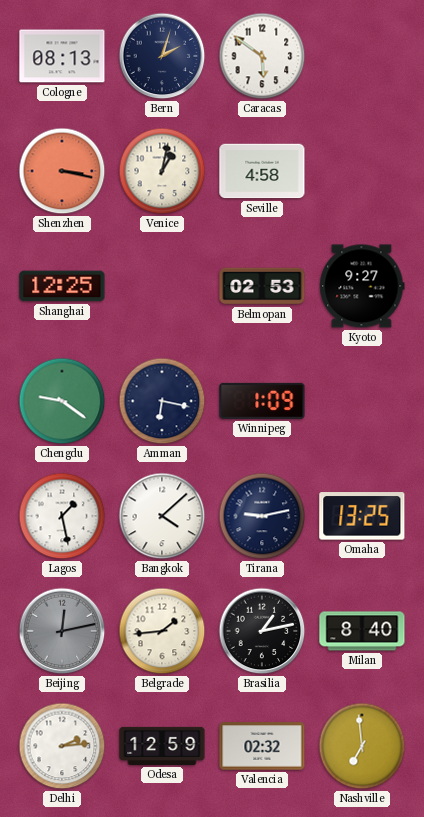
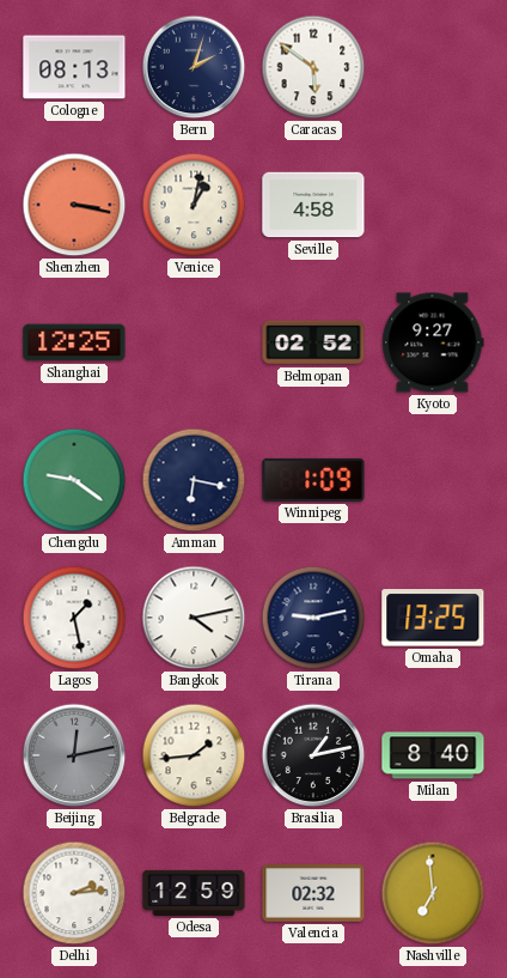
Belmopan: 02:53 -> 02:52
Bangkok: 4:08 -> 4:13
